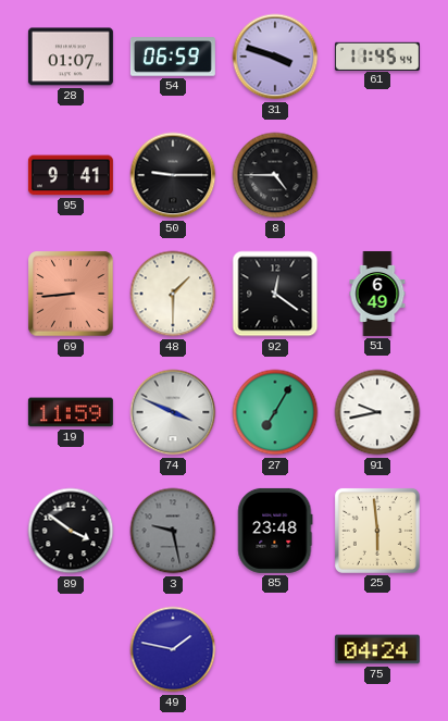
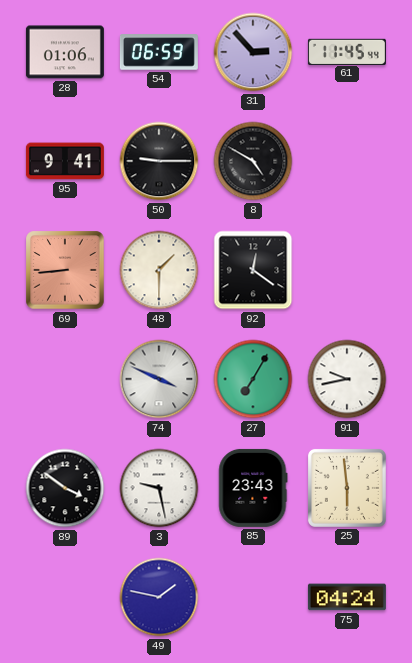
28: 01:07 -> 01:06
31: 3:48 -> 2:53
8: 4:45 -> 4:50
51: 6:49 -> none
19: 11:59 -> none
3 dial: grey -> white
85: 23:48 -> 23:43
